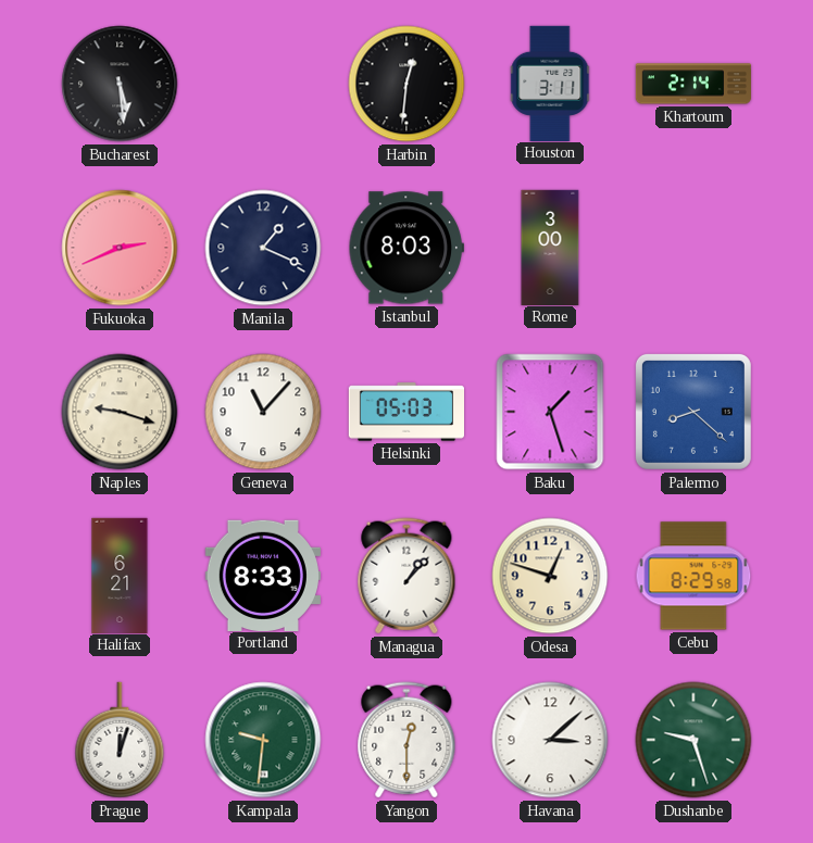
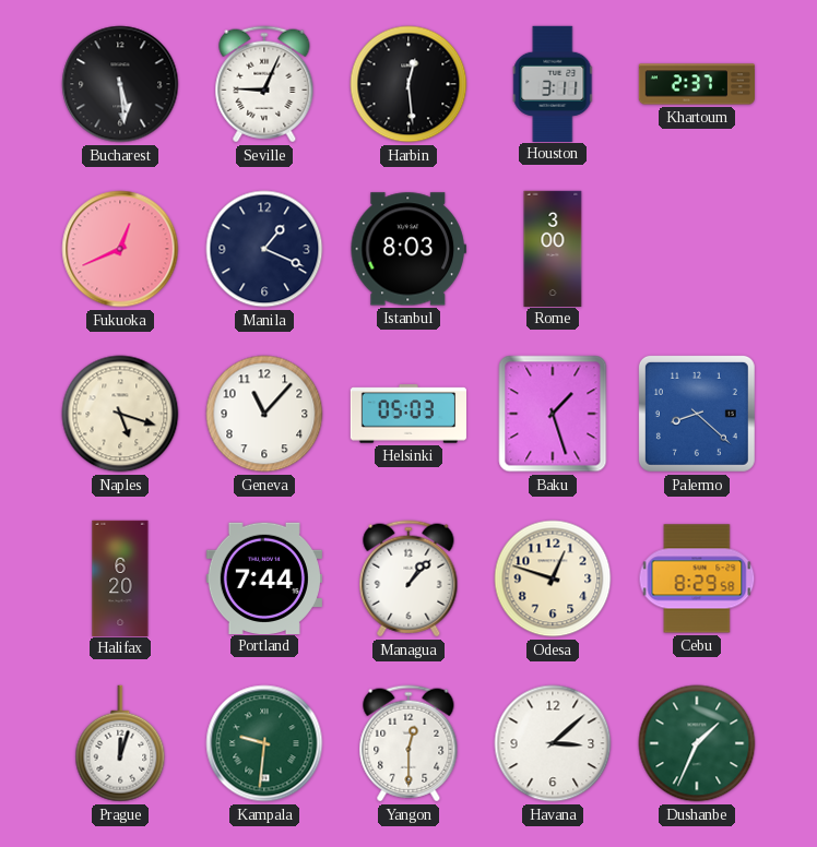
Seville: none -> 9:04
Harbin: 12:31 -> 12:29
Khartoum: 2:14 -> 2:37
Fukuoka: 2:41 -> 12:41
Naples: 9:18 -> 5:18
Halifax: 6:21 -> 6:20
Portland: 8:33 -> 7:44
Dushanbe: 9:27 -> 1:34
